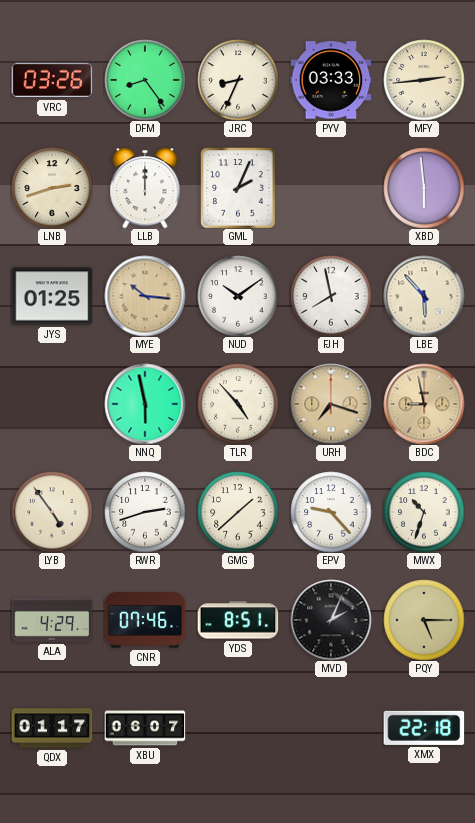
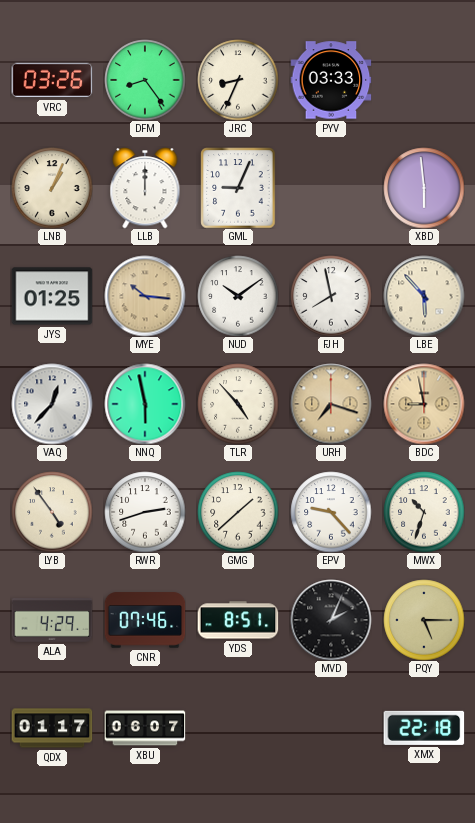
MFY: 2:44 -> none
LNB: 2:42 -> 1:04
GML: 2:04 -> 9:04
VAQ: none -> 12:37
